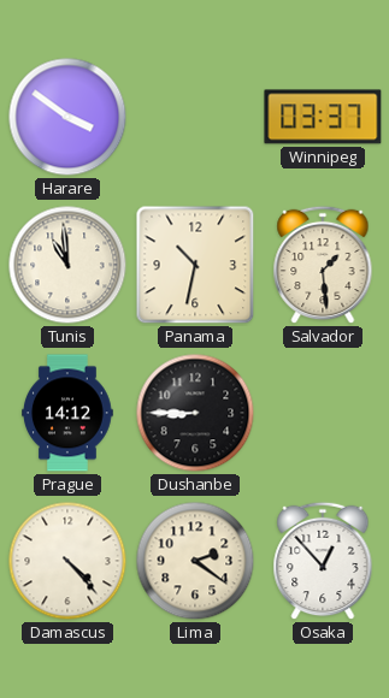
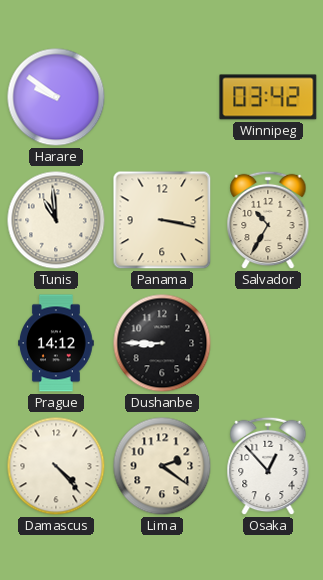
Harare: 3:51 -> 9:51
Winnipeg: 03:37 -> 03:42
Panama: 10:32 -> 3:17
Salvador: 1:29 -> 10:35
